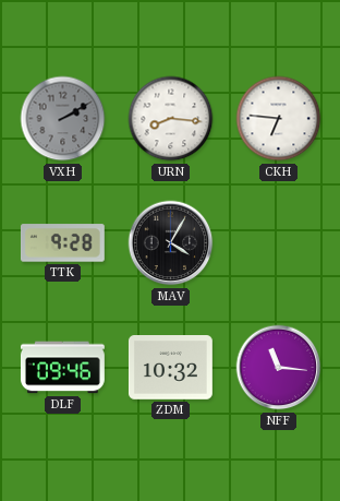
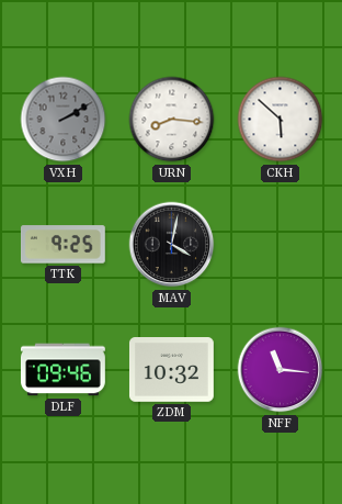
CKH: 6:46 -> 5:52
TTK: 9:28 -> 9:25
MAV: 4:05 -> 4:02
